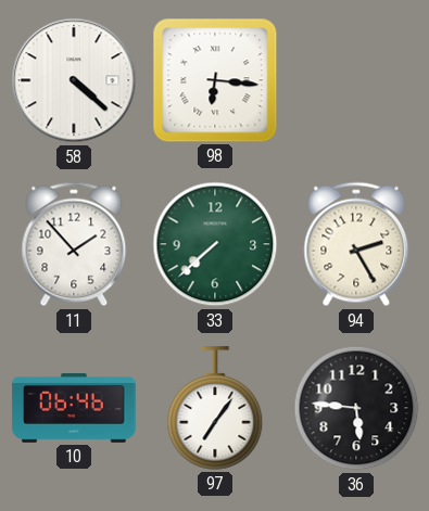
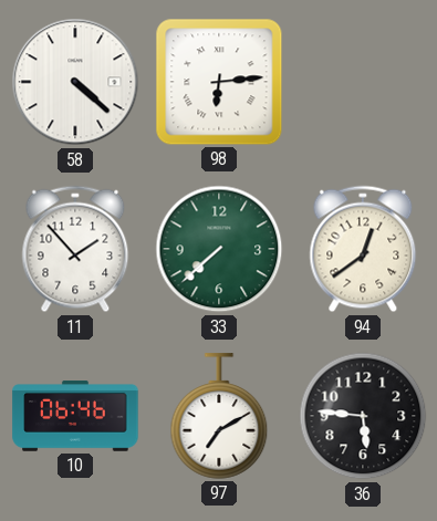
98: 6:16 -> 6:14
94: 2:25 -> 12:39
97: 7:06 -> 7:10
